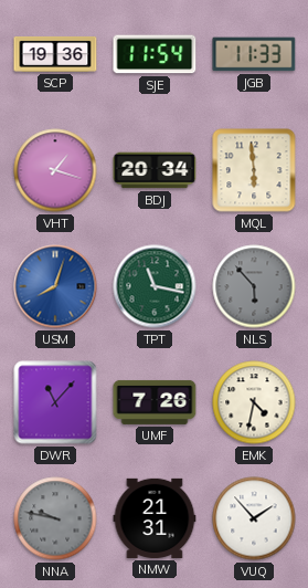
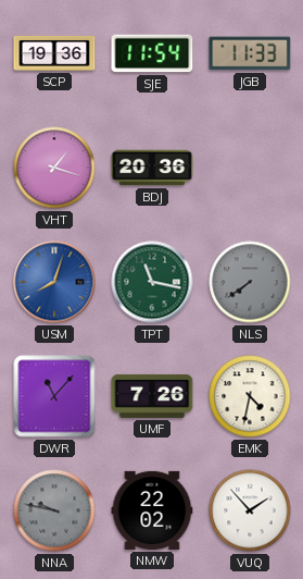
BDJ: 20:34 -> 20:36
MQL: 5:59 -> none
NLS: 5:53 -> 7:39
NMW: 21:31 -> 22:02
